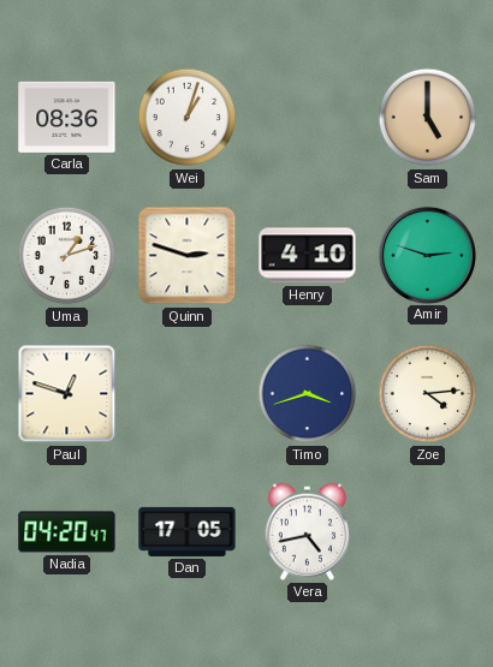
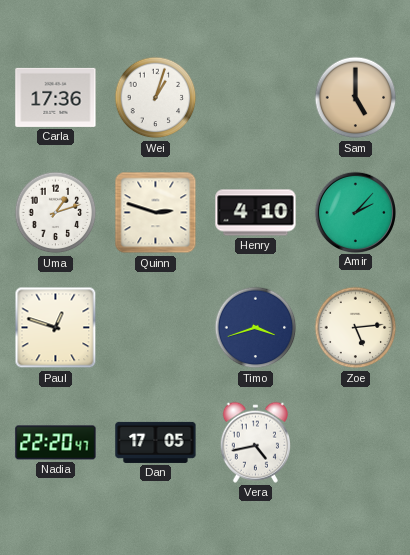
Carla: 08:36 -> 17:36
Amir: 2:48 -> 2:07
Zoe: 4:14 -> 5:14
Nadia: 04:20 -> 22:20
